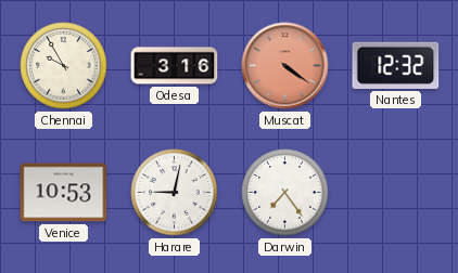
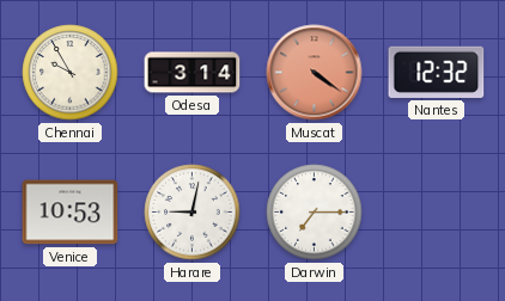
Odesa: 3:16 -> 3:14
Darwin: 7:24 -> 7:15
